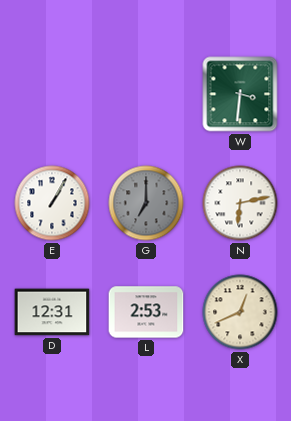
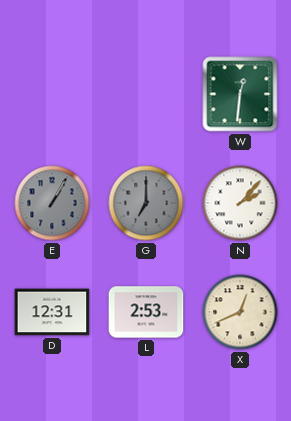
W: 3:31 -> 12:31
E dial: white -> grey
N: 6:13 -> 2:07
